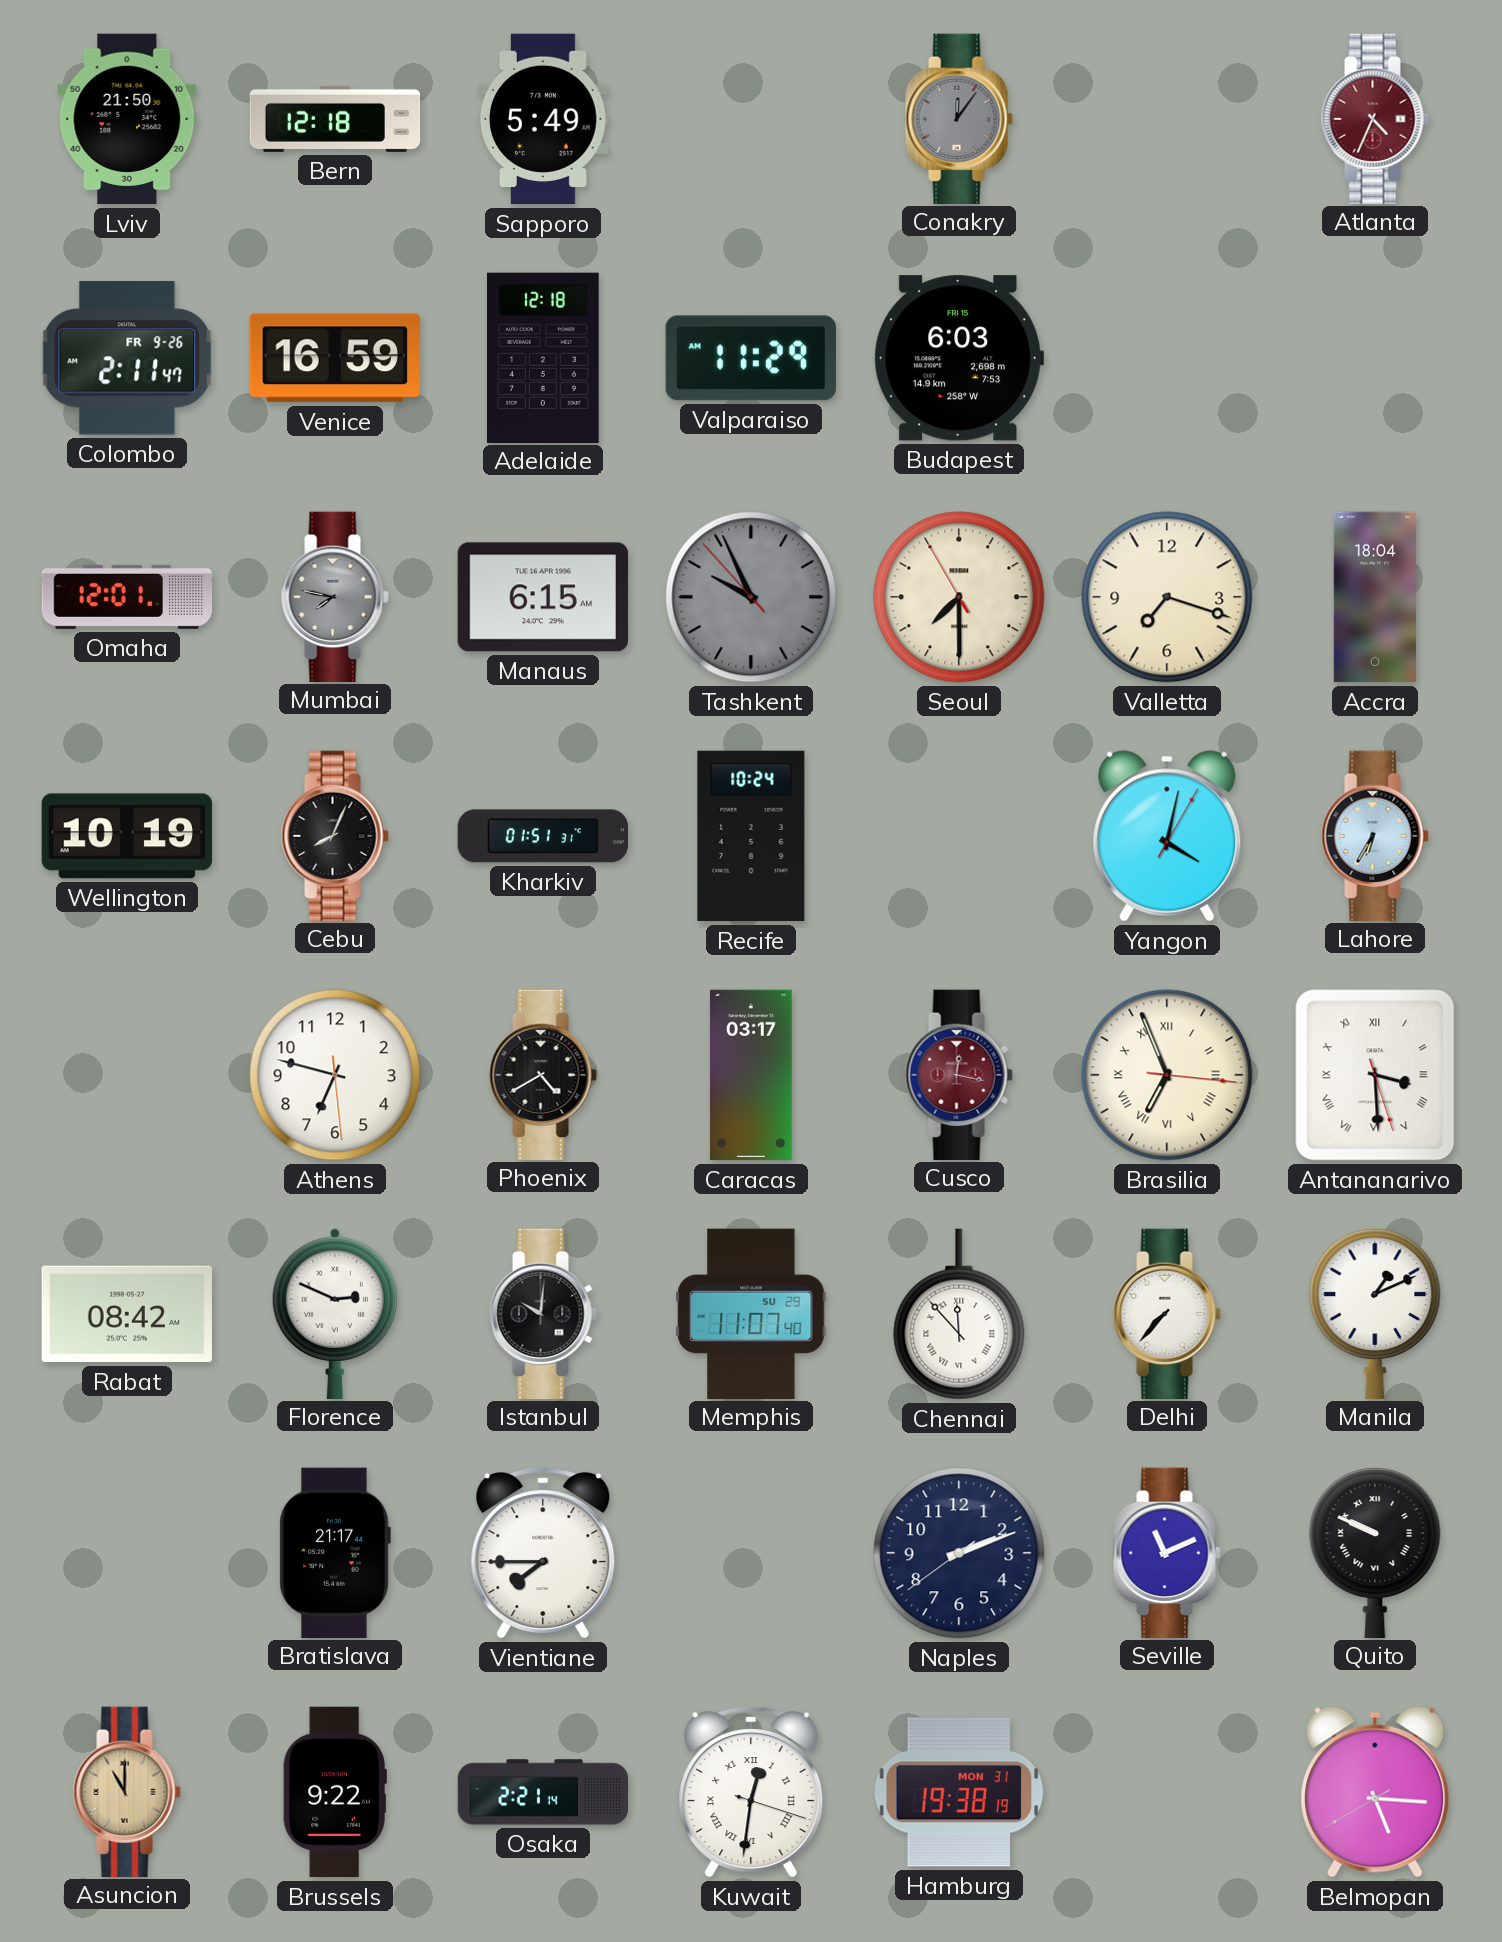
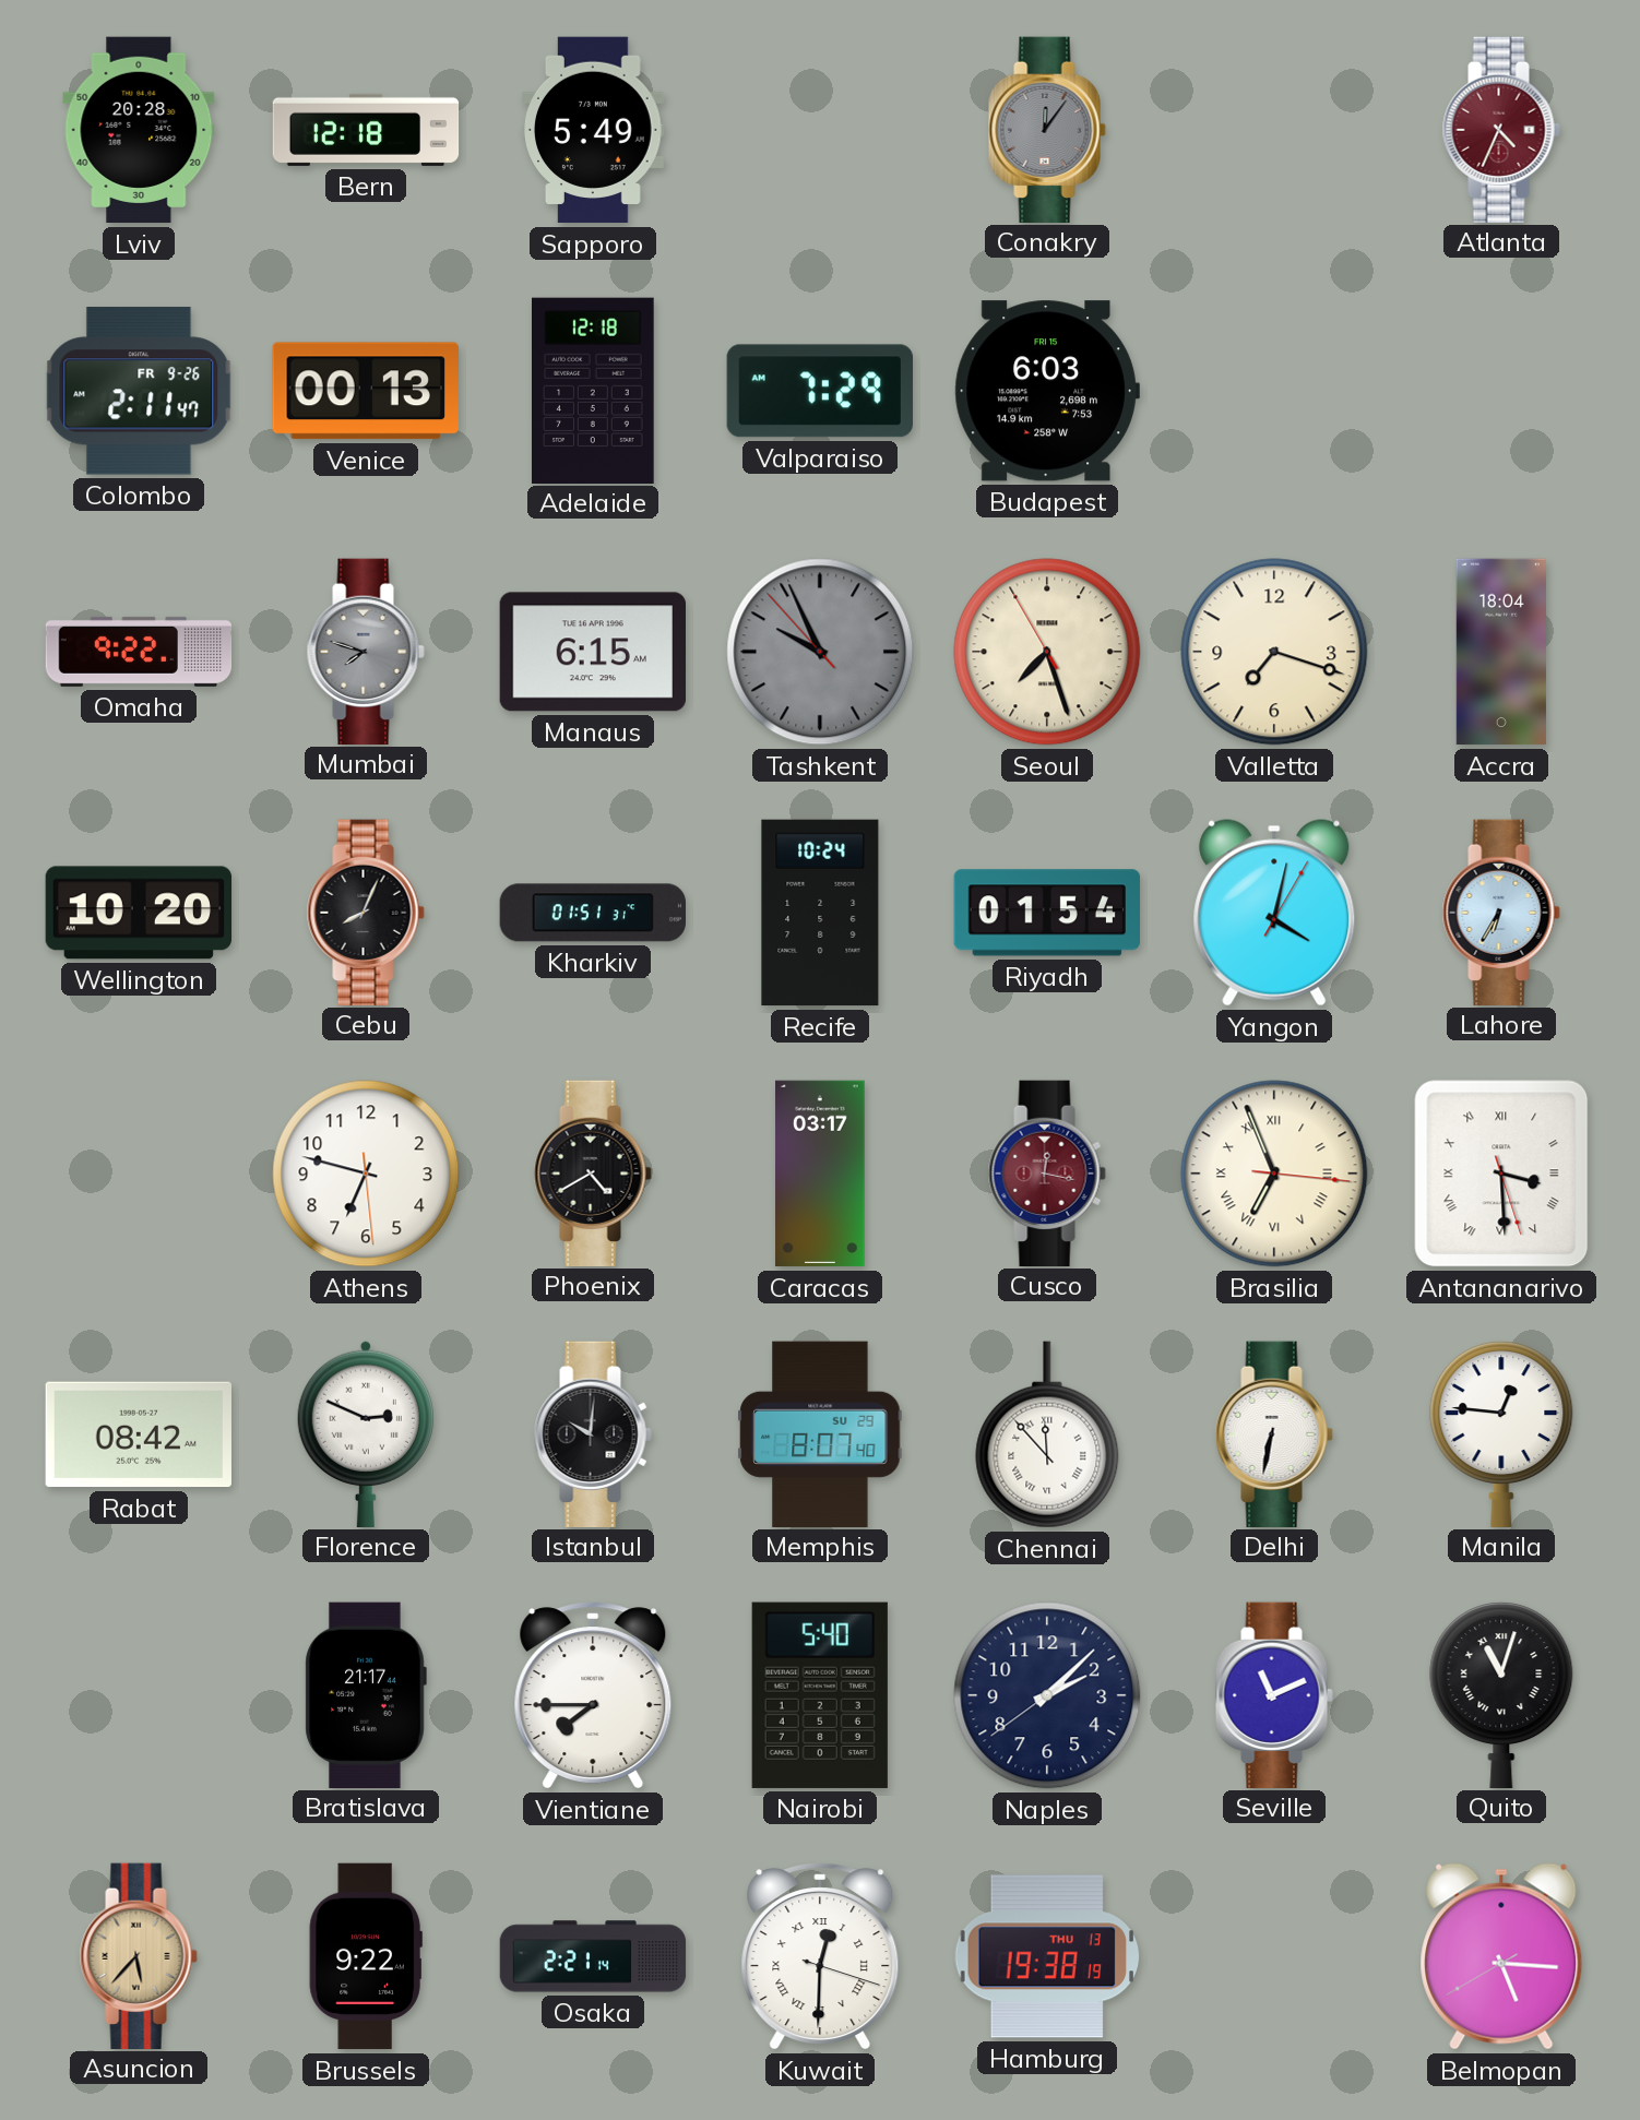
Lviv: 21:50 -> 20:28
Venice: 16:59 -> 00:13
Valparaiso: 11:29 -> 7:29
Omaha: 12:01 -> 9:22
Mumbai: 7:47 -> 7:48
Seoul: 7:29 -> 7:26
Wellington: 10:19 -> 10:20
Riyadh: none -> 01:54
Memphis: 11:07 -> 8:07
Delhi: 7:37 -> 6:32
Manila: 1:11 -> 12:46
Nairobi: none -> 5:40
Naples: 2:11 -> 2:07
Quito: 9:49 -> 11:03
Asuncion: 11:00 -> 5:37
Kuwait: 12:31 -> 12:30
Hamburg date: MON 31 -> THU 13
